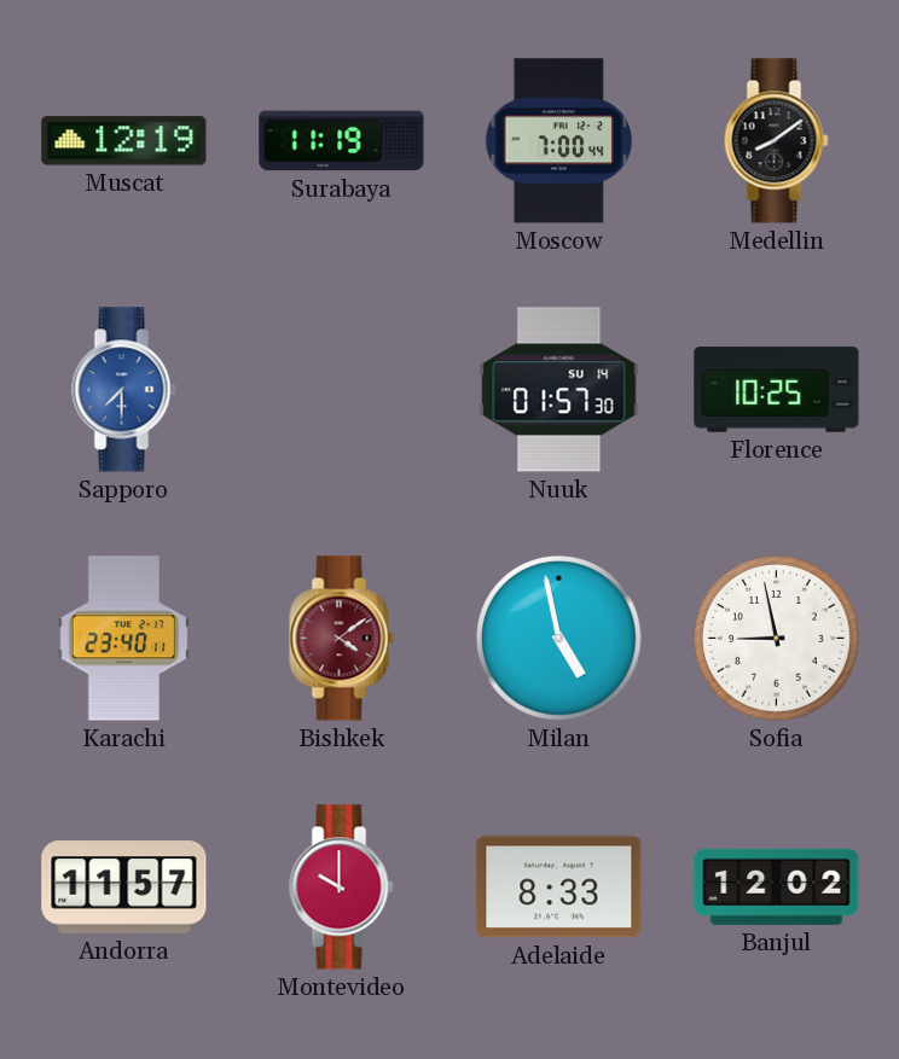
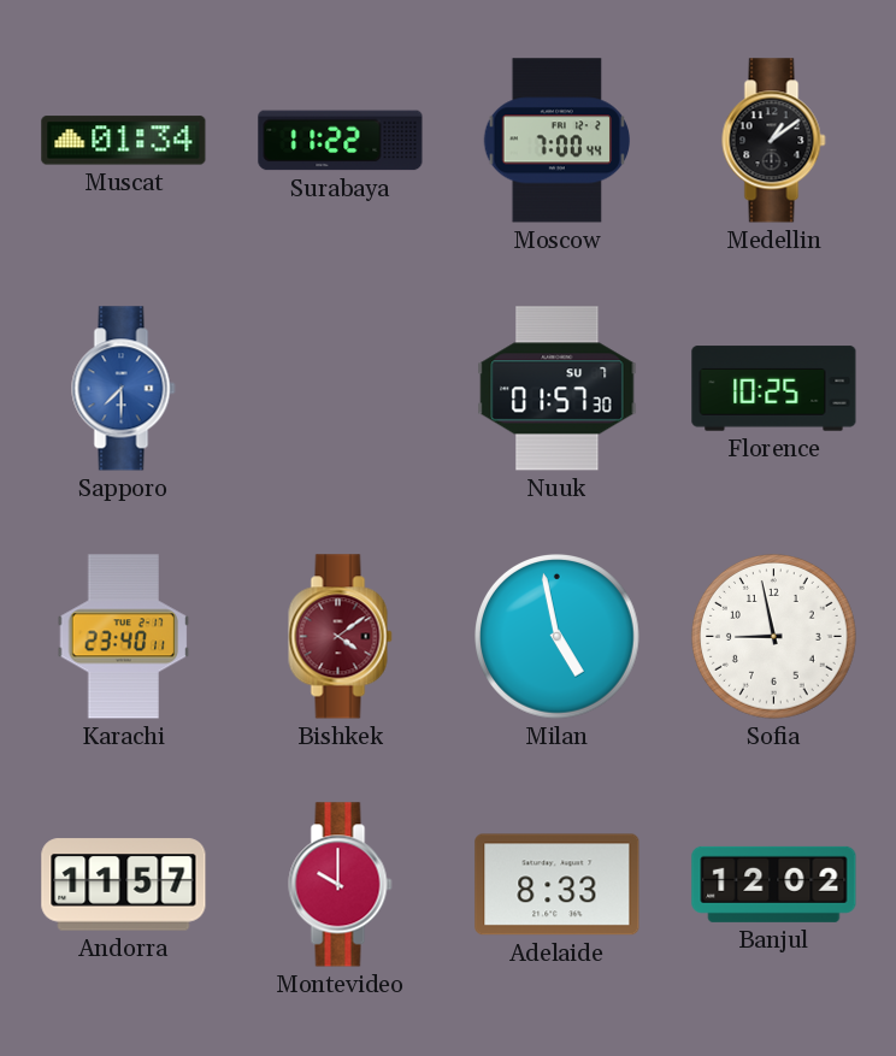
Muscat: 12:19 -> 01:34
Surabaya: 11:19 -> 11:22
Medellin: 8:09 -> 1:09
Nuuk date: SU 14 -> SU 7
